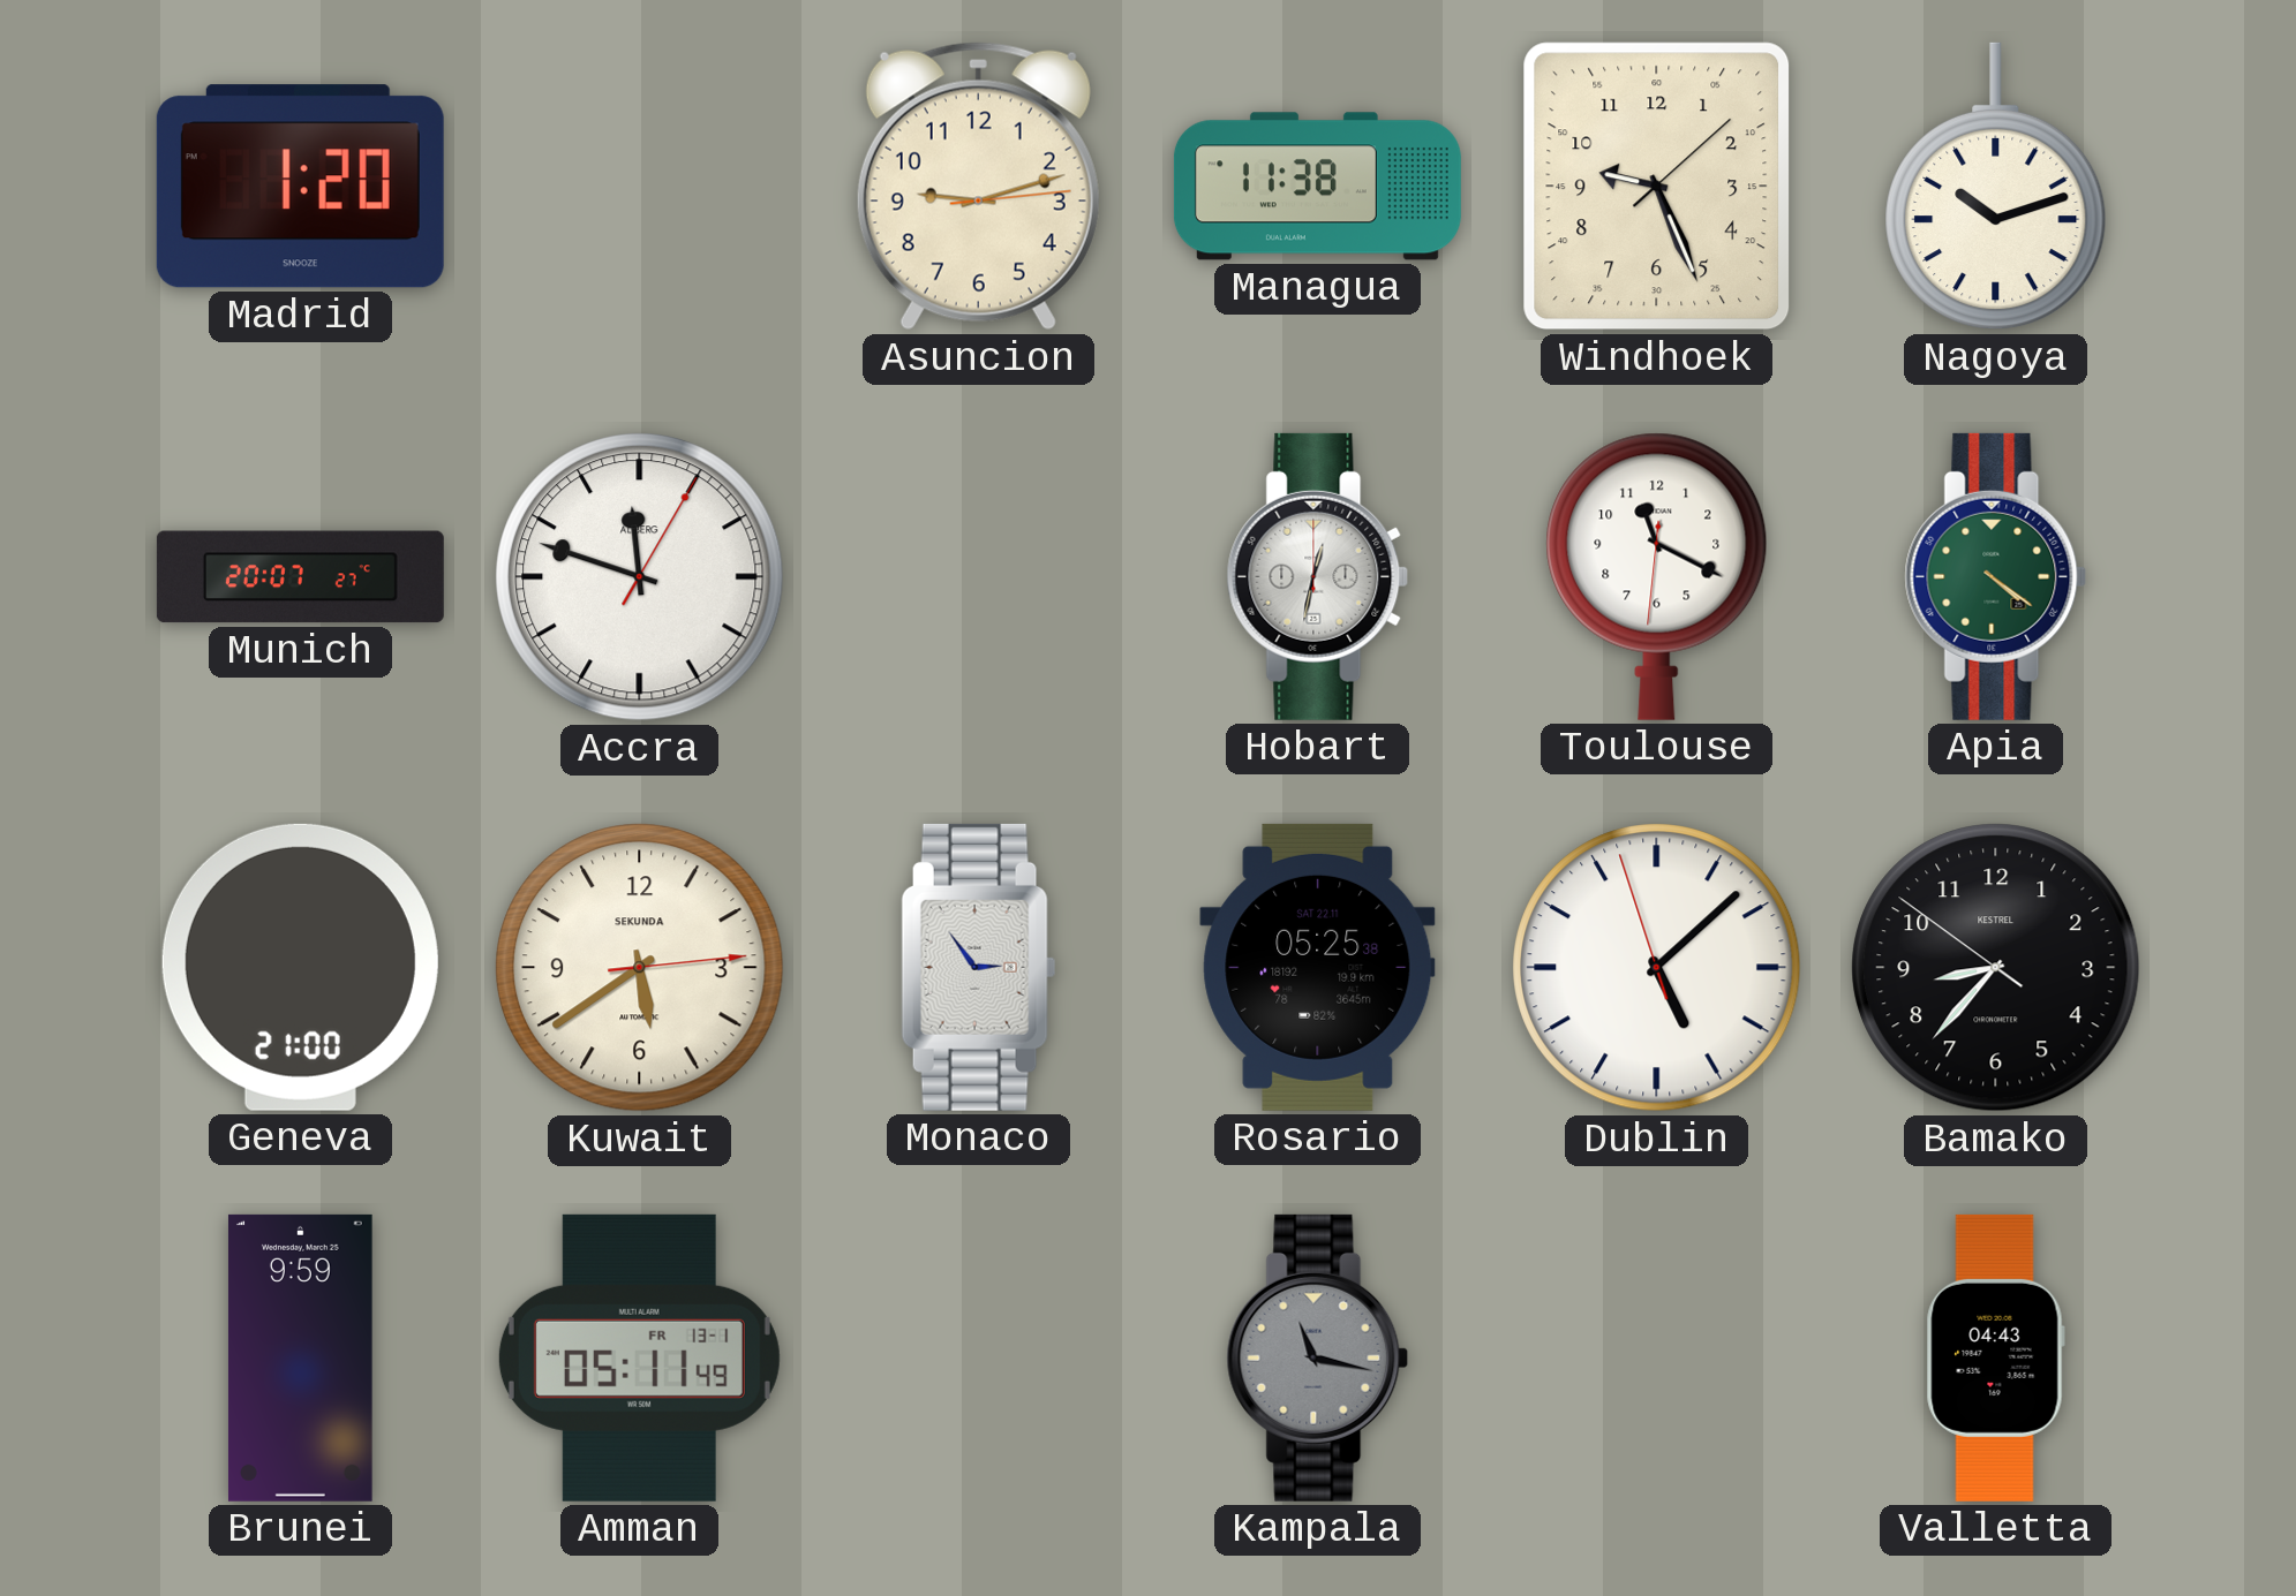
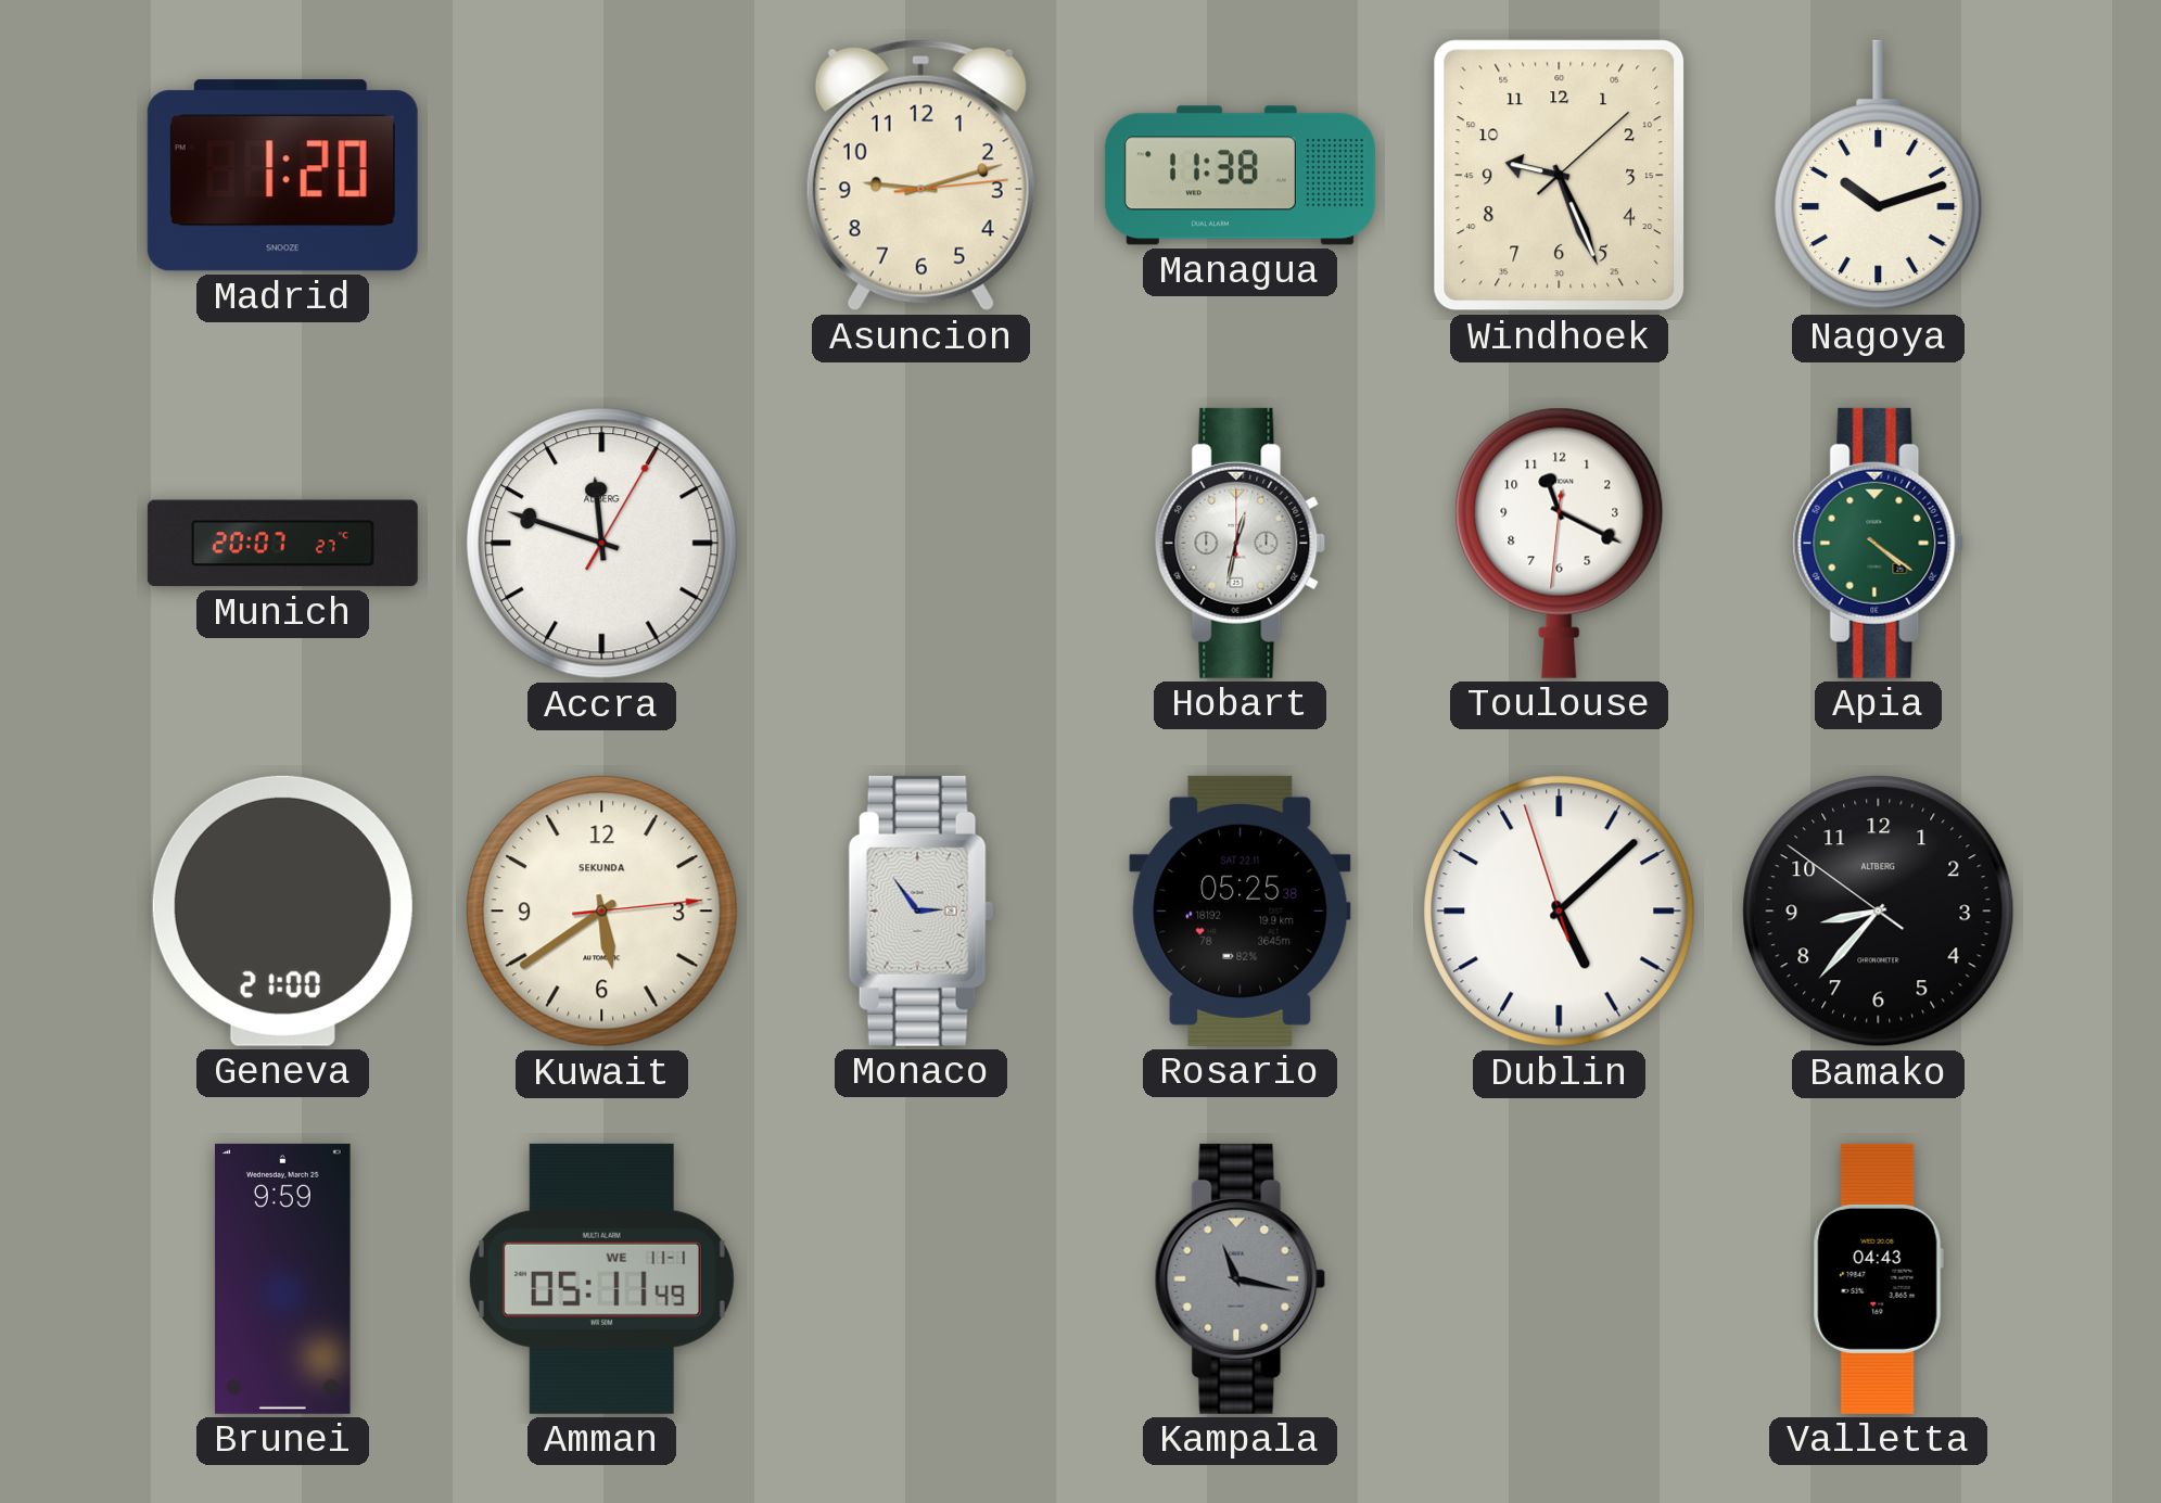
Bamako brand: KESTREL -> ALTBERG
Amman date: FR 13-1 -> WE 11-1
